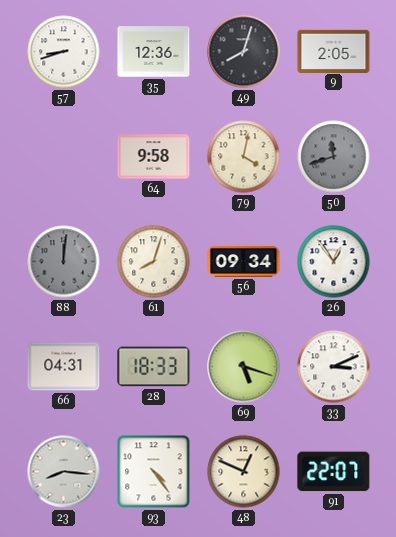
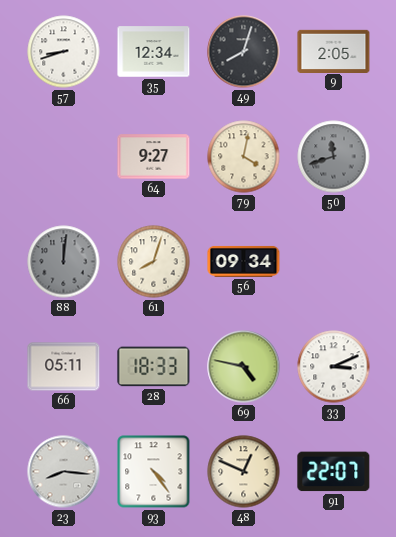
35: 12:36 -> 12:34
64: 9:58 -> 9:27
26: 12:54 -> none
66: 04:31 -> 05:11
69: 5:18 -> 4:47
